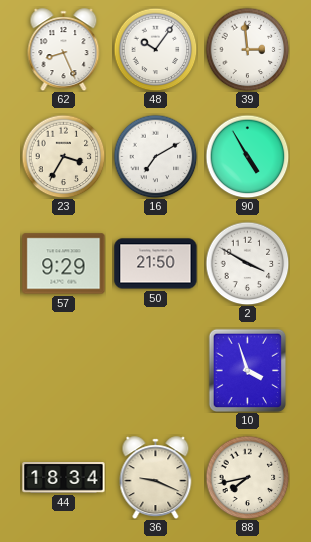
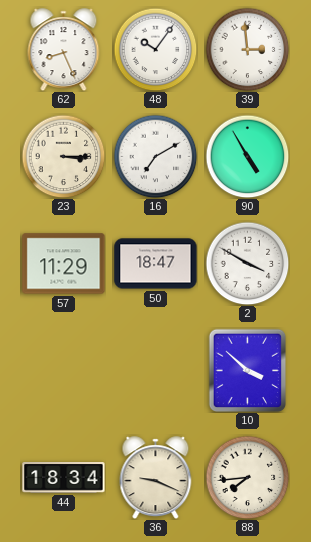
23: 3:35 -> 3:15
57: 9:29 -> 11:29
50: 21:50 -> 18:47
10: 3:57 -> 3:52
88: 7:43 -> 7:44
